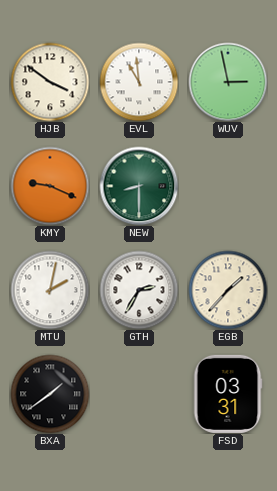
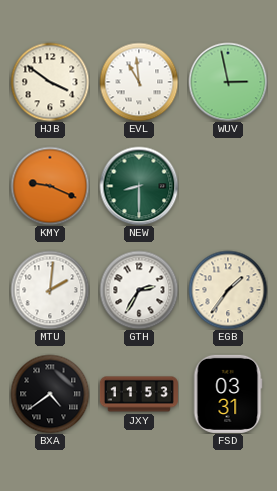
MTU: 2:02 -> 2:01
EGB: 1:37 -> 1:36
BXA: 1:39 -> 4:39
JXY: none -> 11:53
